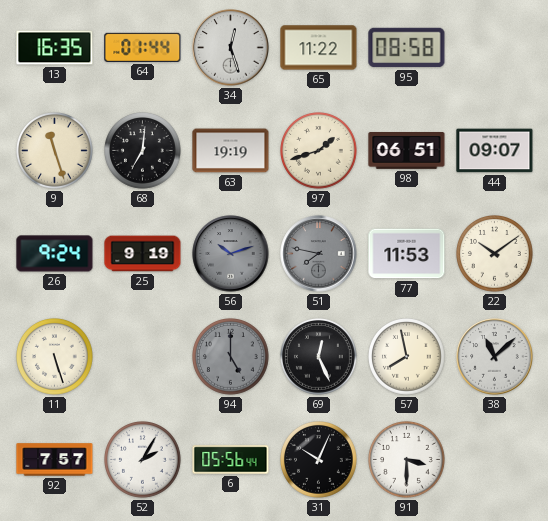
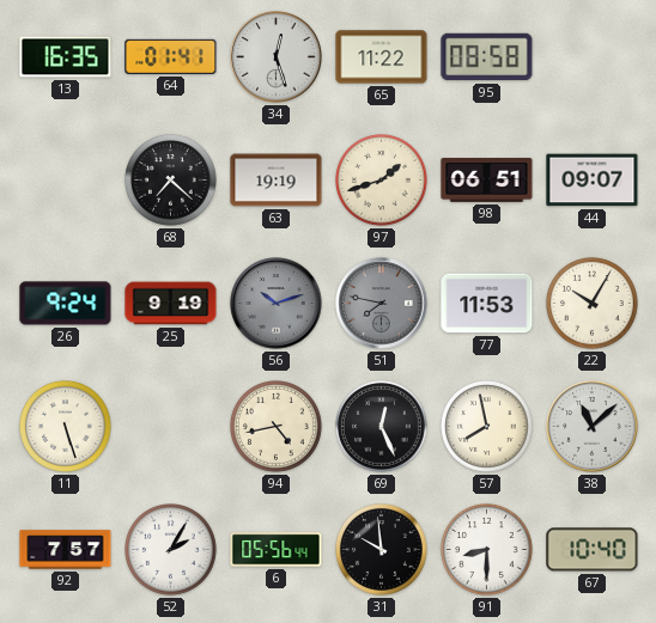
64: 01:44 -> 01:41
9: 11:27 -> none
68: 7:01 -> 7:22
22: 10:09 -> 10:05
94: 5:00 -> 4:43
94 dial: grey -> cream
31: 10:04 -> 9:59
91: 3:30 -> 8:30
67: none -> 10:40
